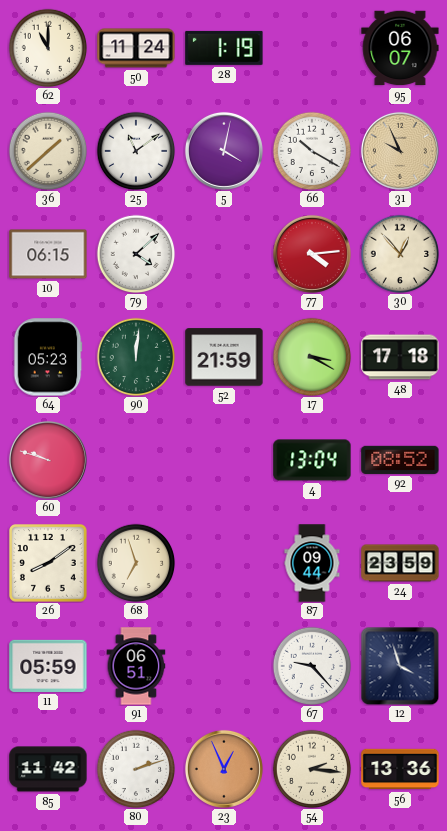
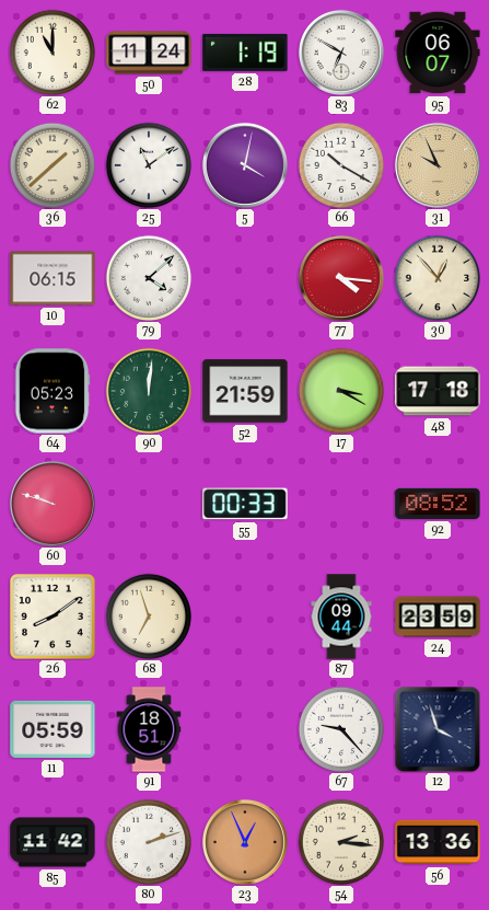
83: none -> 6:50
77: 4:14 -> 4:16
55: none -> 00:33
4: 13:04 -> none
91: 06:51 -> 18:51
